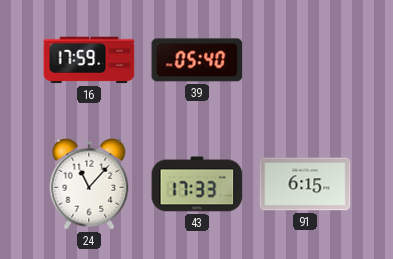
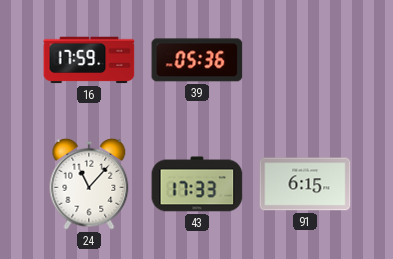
39: 05:40 -> 05:36
